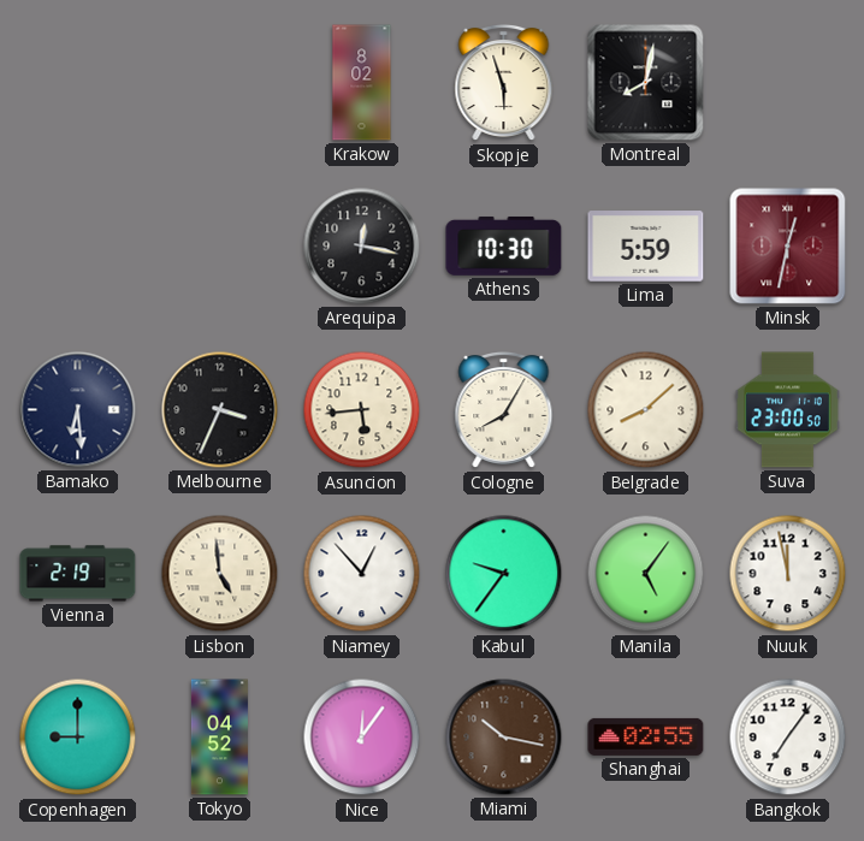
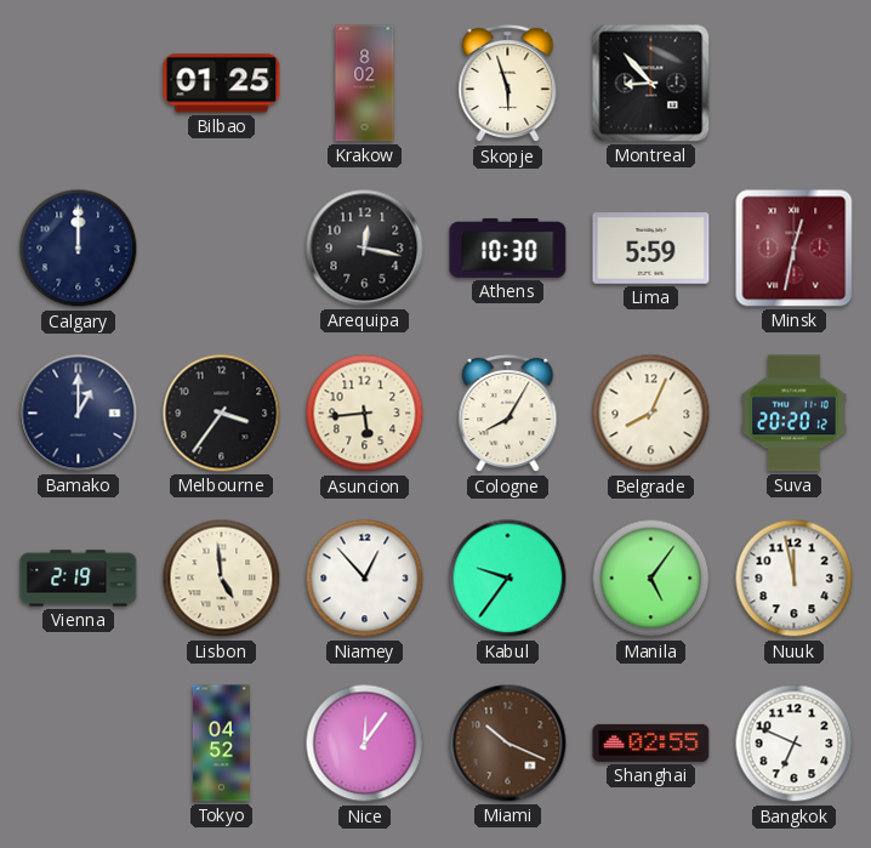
Bilbao: none -> 01:25
Montreal: 8:02 -> 8:53
Calgary: none -> 12:00
Bamako: 6:29 -> 1:00
Melbourne: 3:34 -> 3:36
Belgrade: 8:08 -> 8:04
Suva: 23:00 -> 20:20
Copenhagen: 9:00 -> none
Miami: 10:17 -> 10:19
Bangkok: 7:06 -> 6:49
